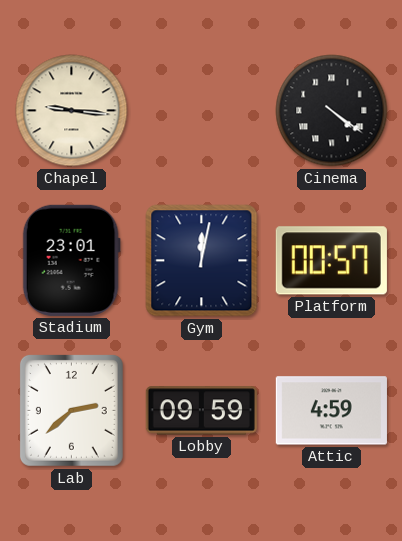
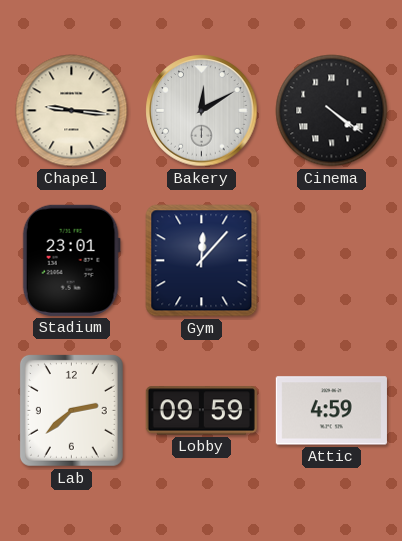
Bakery: none -> 12:10
Gym: 12:02 -> 12:07
Platform: 00:57 -> none
